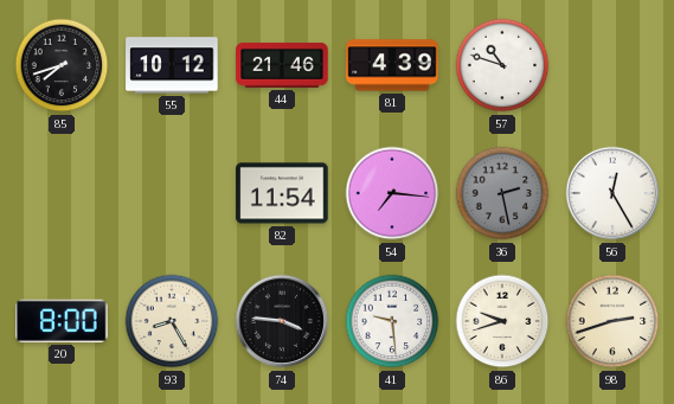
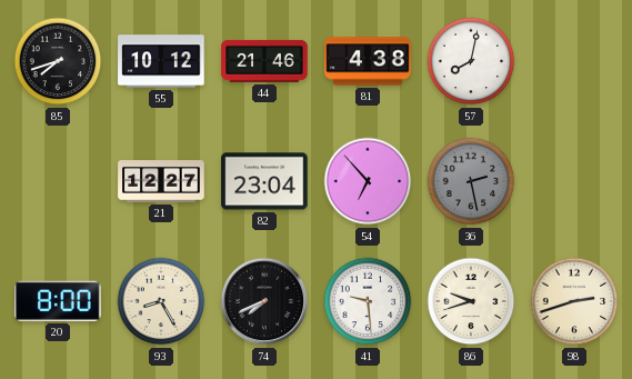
81: 4:39 -> 4:38
57: 10:48 -> 8:02
21: none -> 12:27
82: 11:54 -> 23:04
54: 7:16 -> 6:53
56: 12:25 -> none
74: 3:46 -> 7:41
